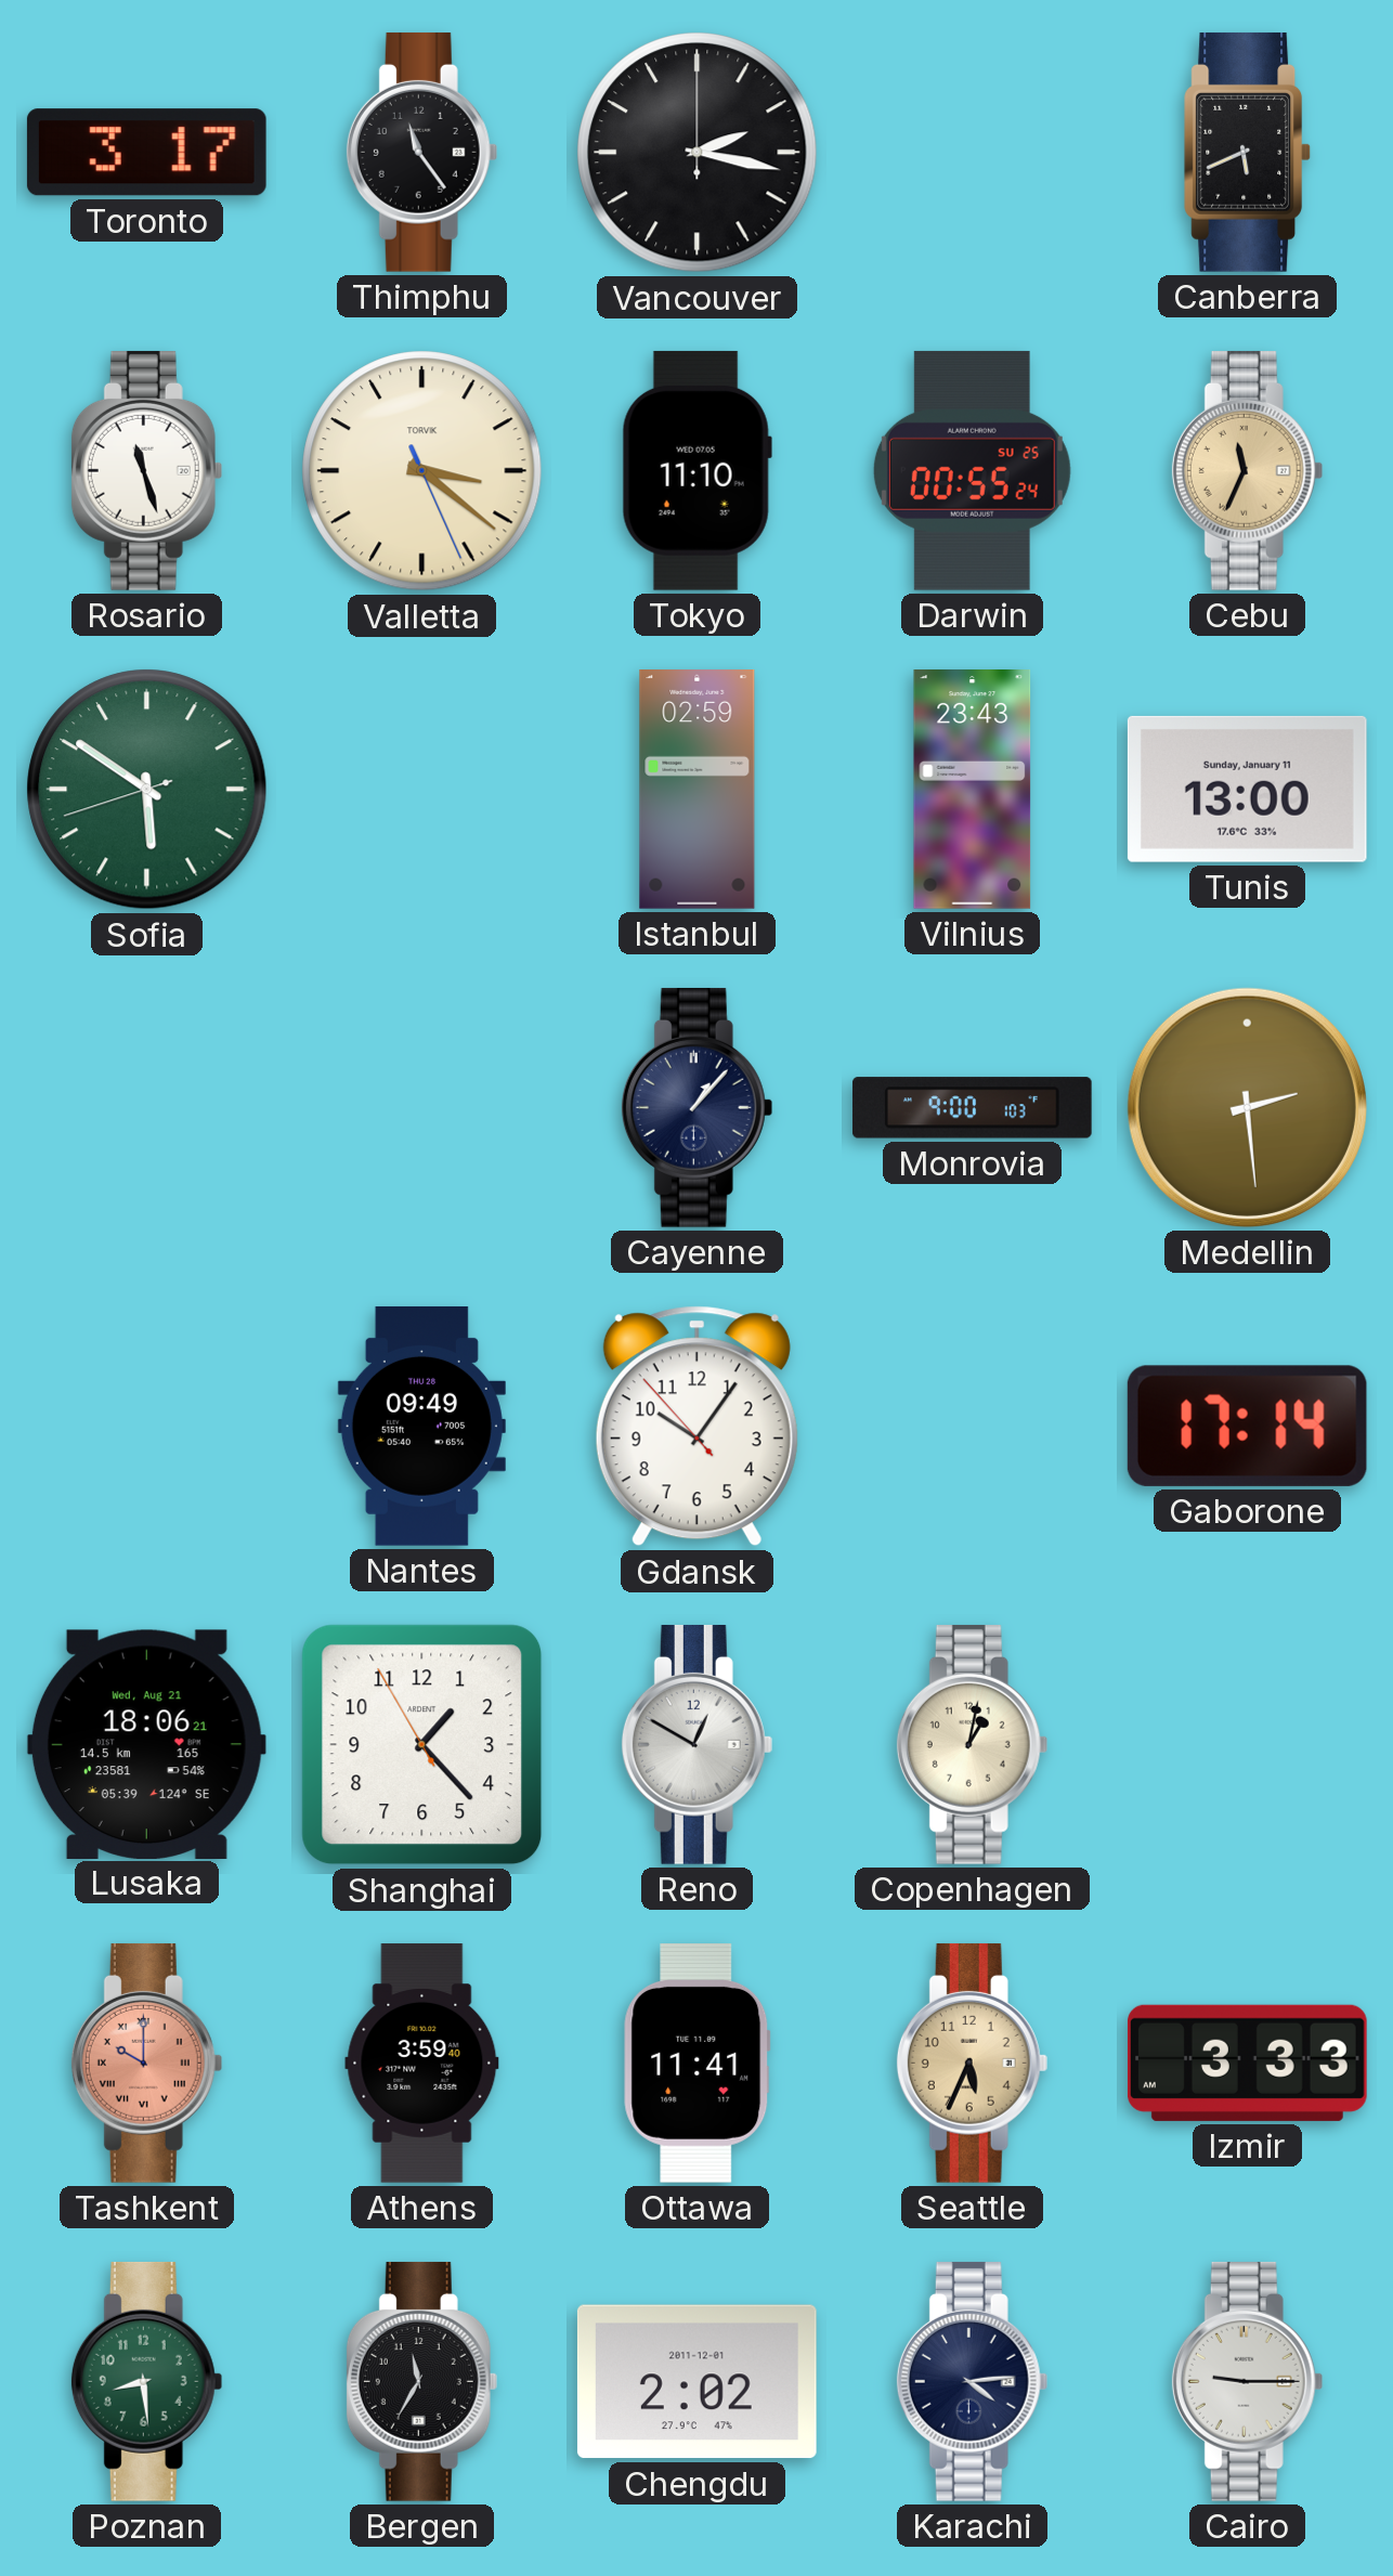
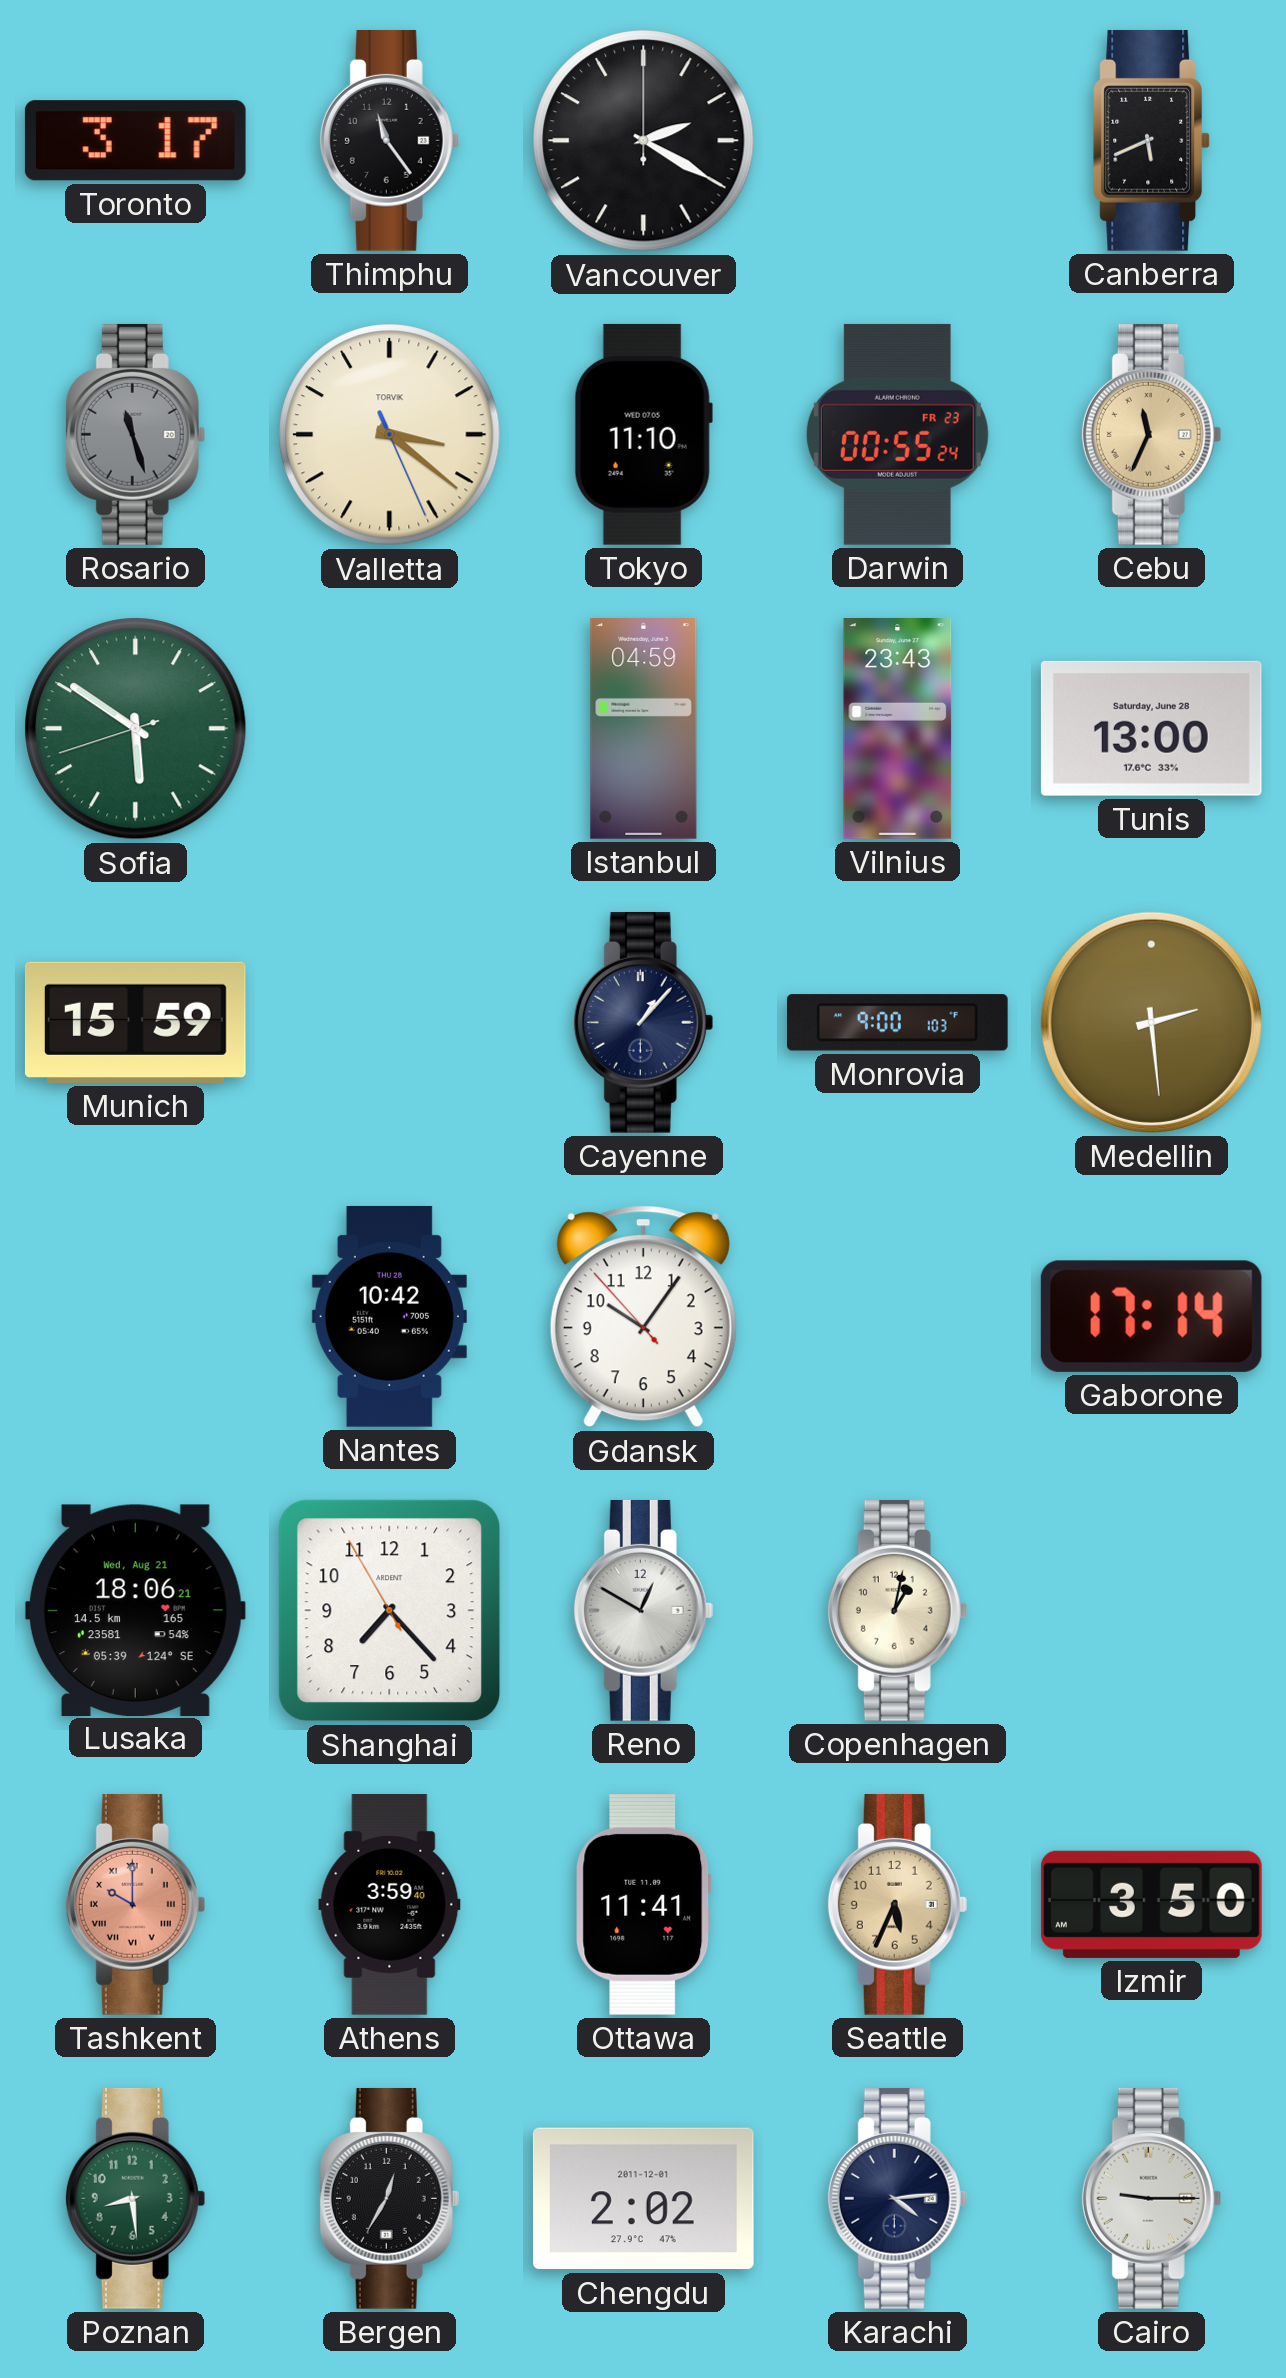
Vancouver: 2:17 -> 2:20
Rosario dial: white -> grey
Darwin date: SU 25 -> FR 23
Istanbul: 02:59 -> 04:59
Tunis date: Sunday, January 11 -> Saturday, June 28
Munich: none -> 15:59
Nantes: 09:49 -> 10:42
Shanghai: 1:22 -> 7:22
Izmir: 3:33 -> 3:50
Bergen: 11:35 -> 12:35
